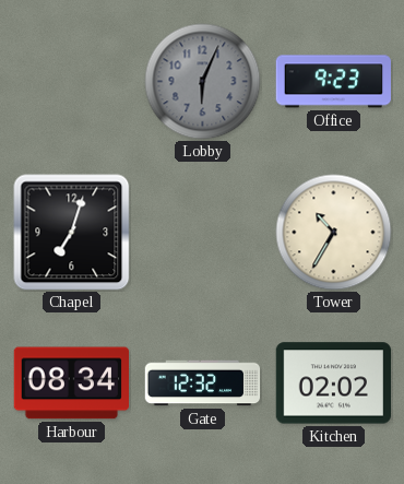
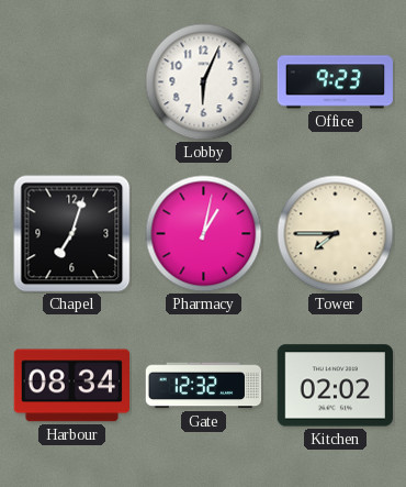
Lobby dial: grey -> white
Pharmacy: none -> 1:02
Tower: 10:35 -> 7:45
